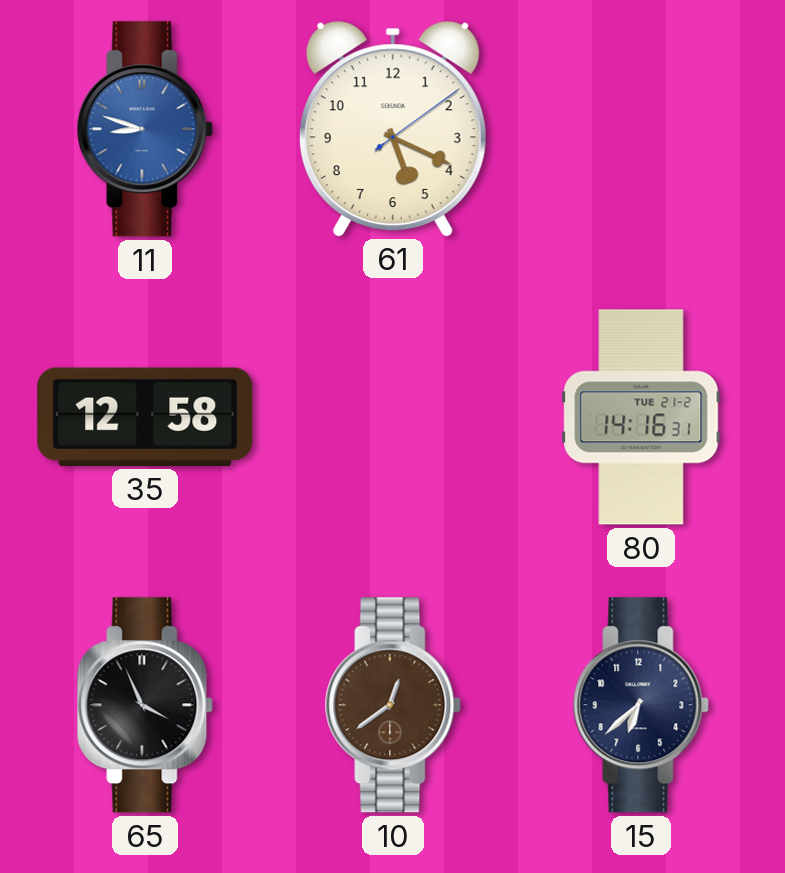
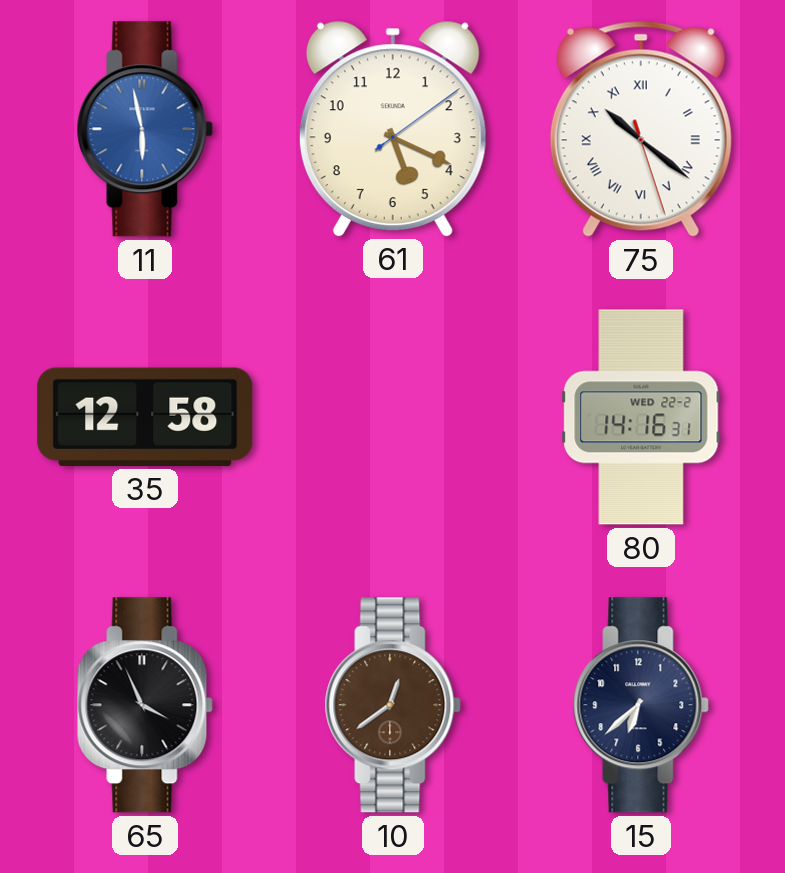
11: 8:48 -> 5:58
75: none -> 10:21
80 date: TUE 21-2 -> WED 22-2
